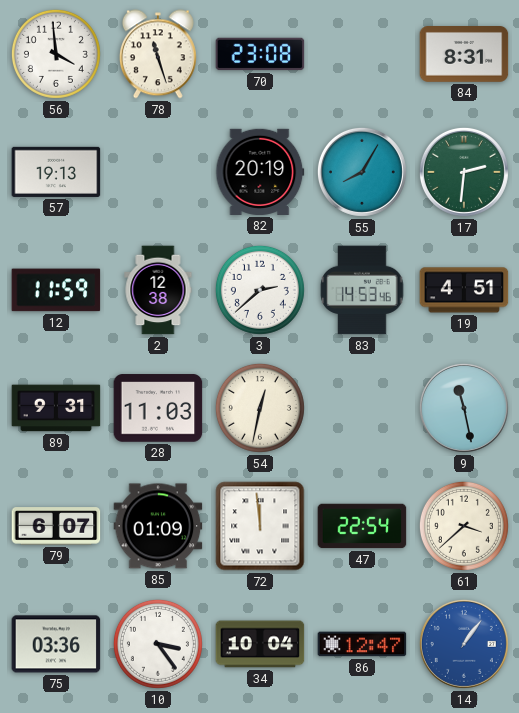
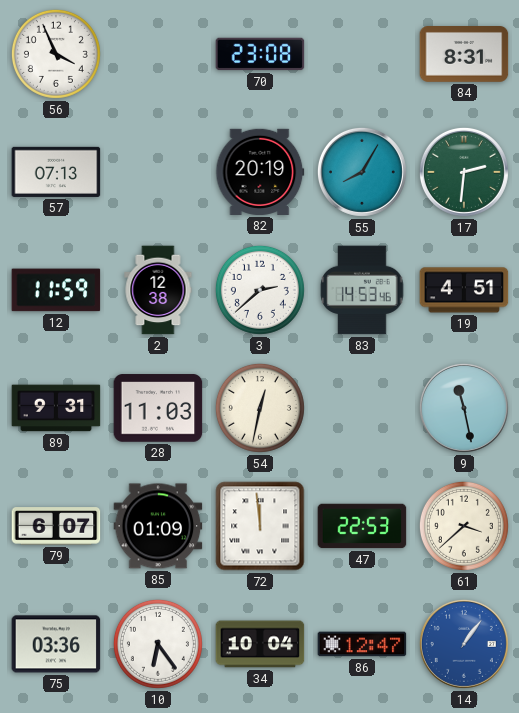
56: 3:59 -> 3:56
78: 11:27 -> none
57: 19:13 -> 07:13
47: 22:54 -> 22:53
10: 3:24 -> 6:24
